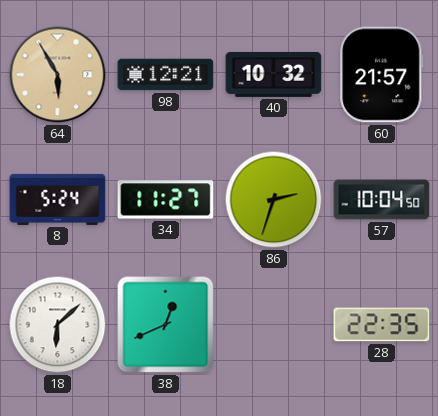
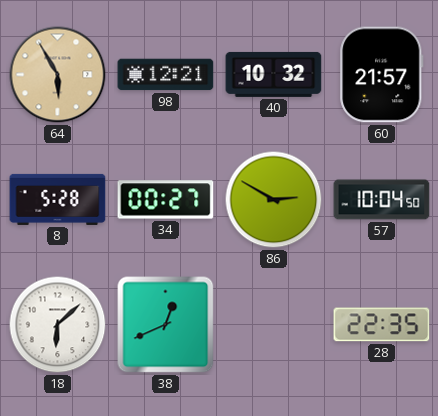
8: 5:24 -> 5:28
34: 11:27 -> 00:27
86: 2:33 -> 2:50
